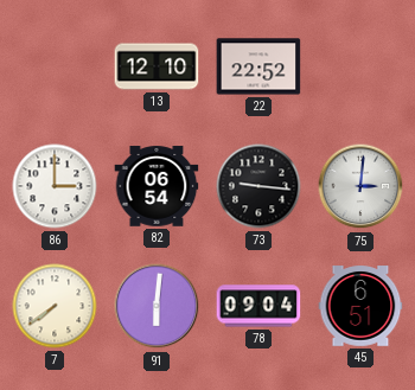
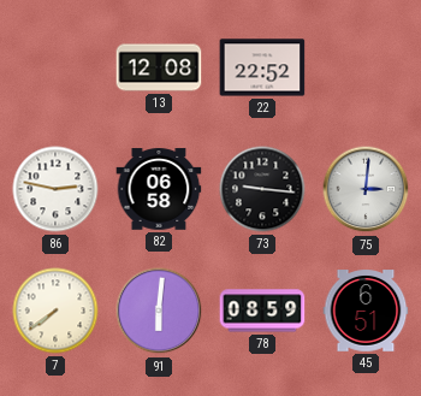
13: 12:10 -> 12:08
86: 3:00 -> 2:47
82: 06:54 -> 06:58
78: 09:04 -> 08:59
